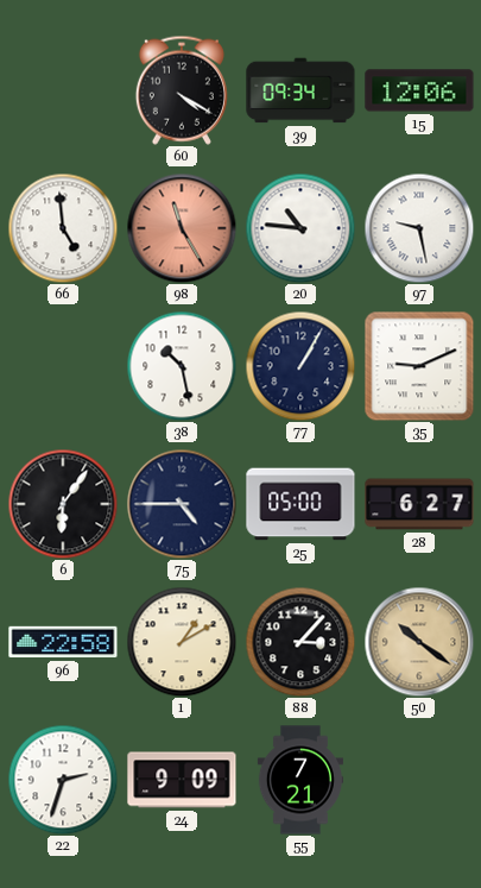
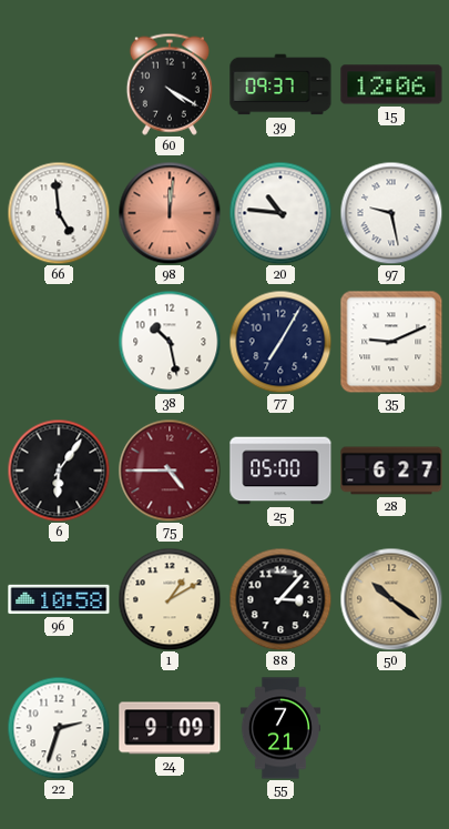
39: 09:34 -> 09:37
98: 11:25 -> 12:01
77: 1:05 -> 7:05
75 dial: navy -> burgundy
96: 22:58 -> 10:58
